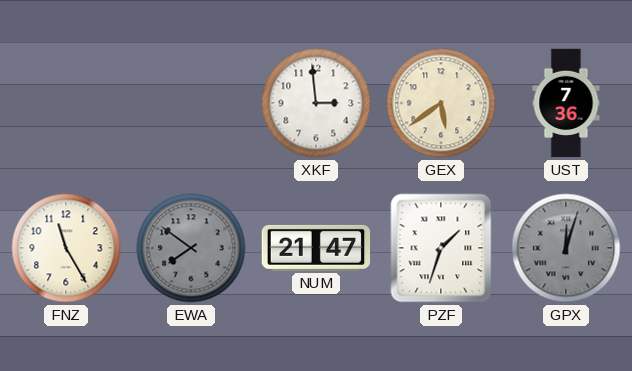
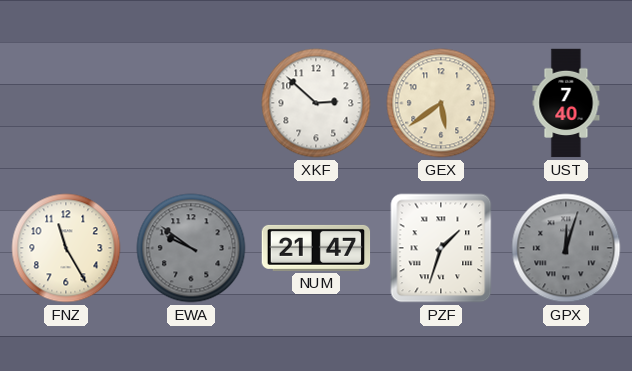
XKF: 2:59 -> 2:52
UST: 7:36 -> 7:40
EWA: 7:51 -> 9:51
